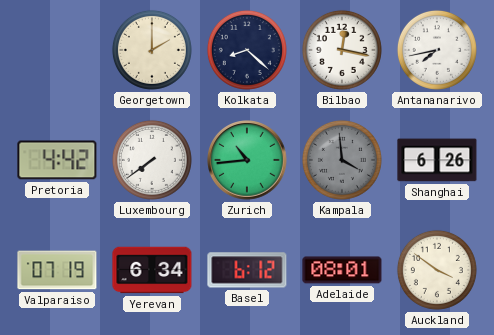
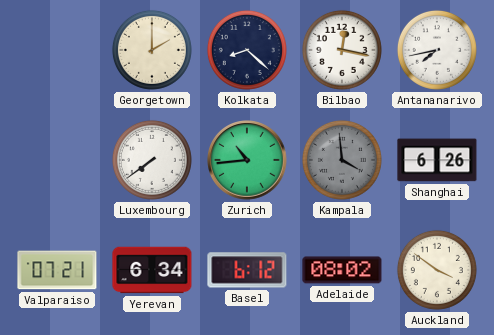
Pretoria: 4:42 -> none
Valparaiso: 07:19 -> 07:21
Adelaide: 08:01 -> 08:02
